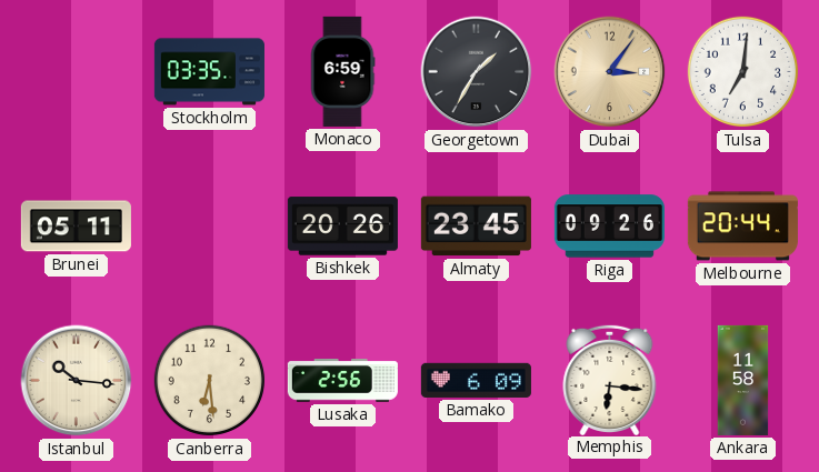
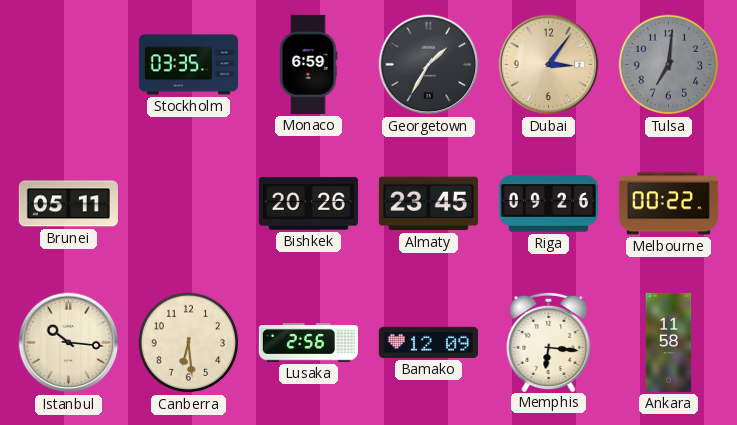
Tulsa dial: white -> grey
Melbourne: 20:44 -> 00:22
Bamako: 6:09 -> 12:09
